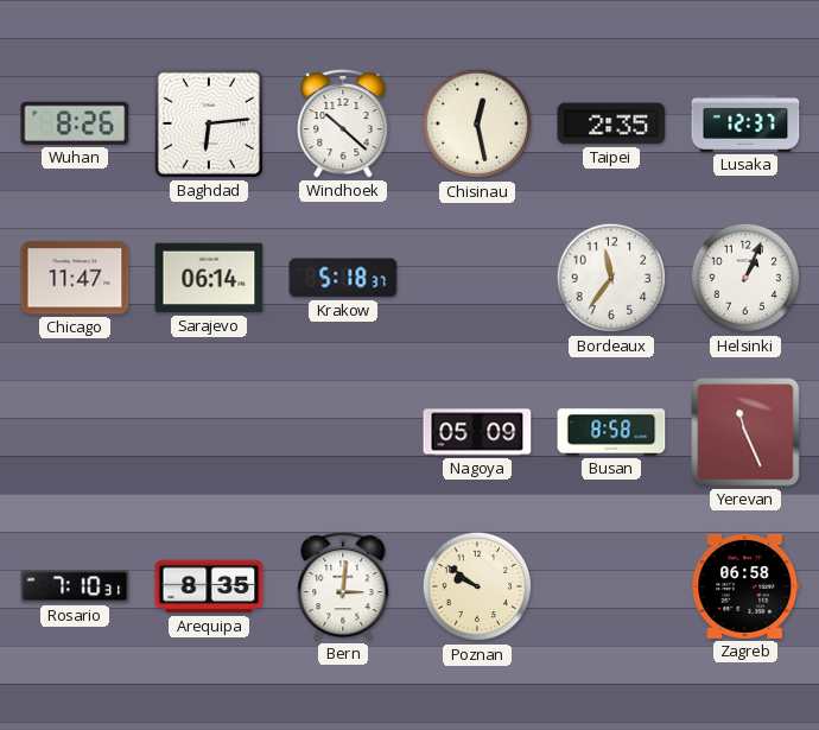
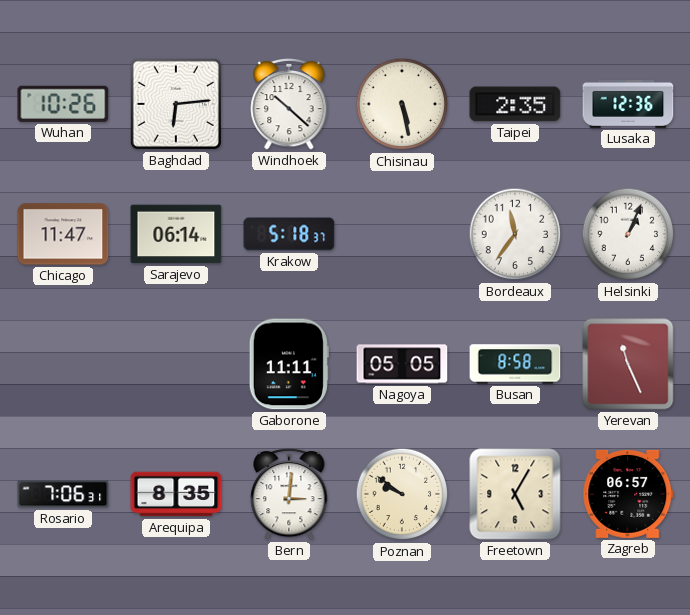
Wuhan: 8:26 -> 10:26
Chisinau: 12:28 -> 5:28
Lusaka: 12:37 -> 12:36
Gaborone: none -> 11:11
Nagoya: 05:09 -> 05:05
Rosario: 7:10 -> 7:06
Freetown: none -> 5:05
Zagreb: 06:58 -> 06:57
